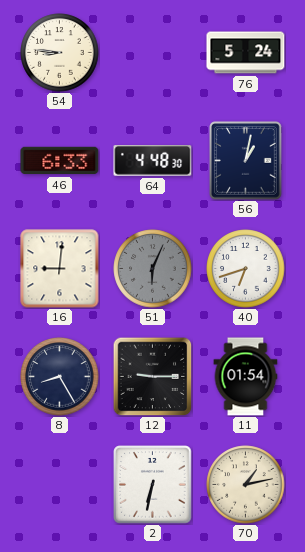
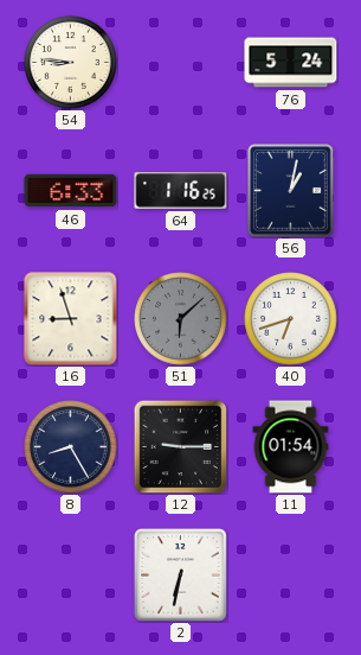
64: 4:48 -> 1:16
16: 9:01 -> 8:57
51: 6:04 -> 6:08
70: 1:13 -> none
